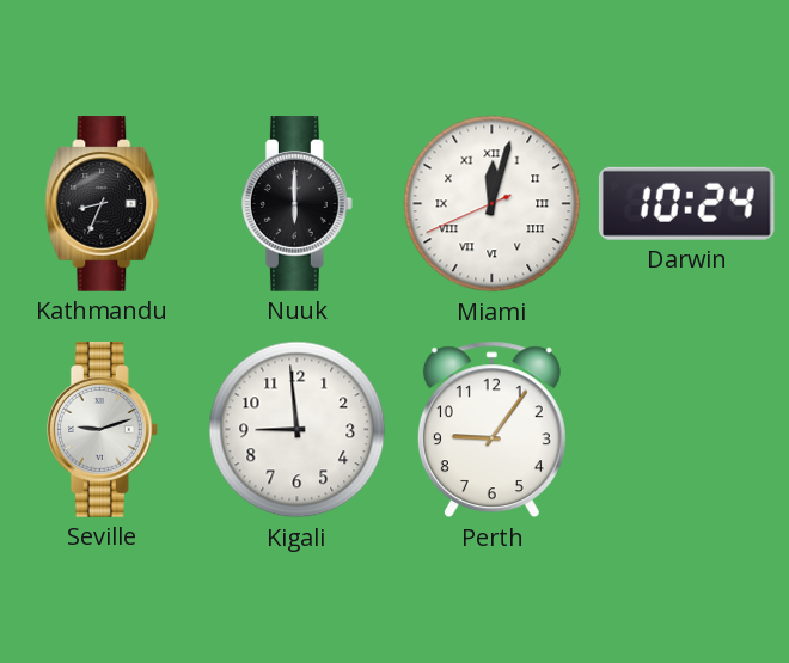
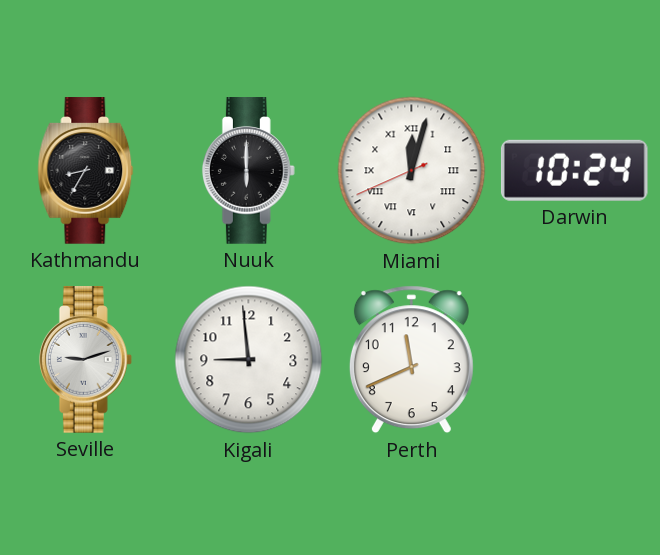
Kathmandu: 8:34 -> 8:35
Perth: 9:06 -> 11:41
